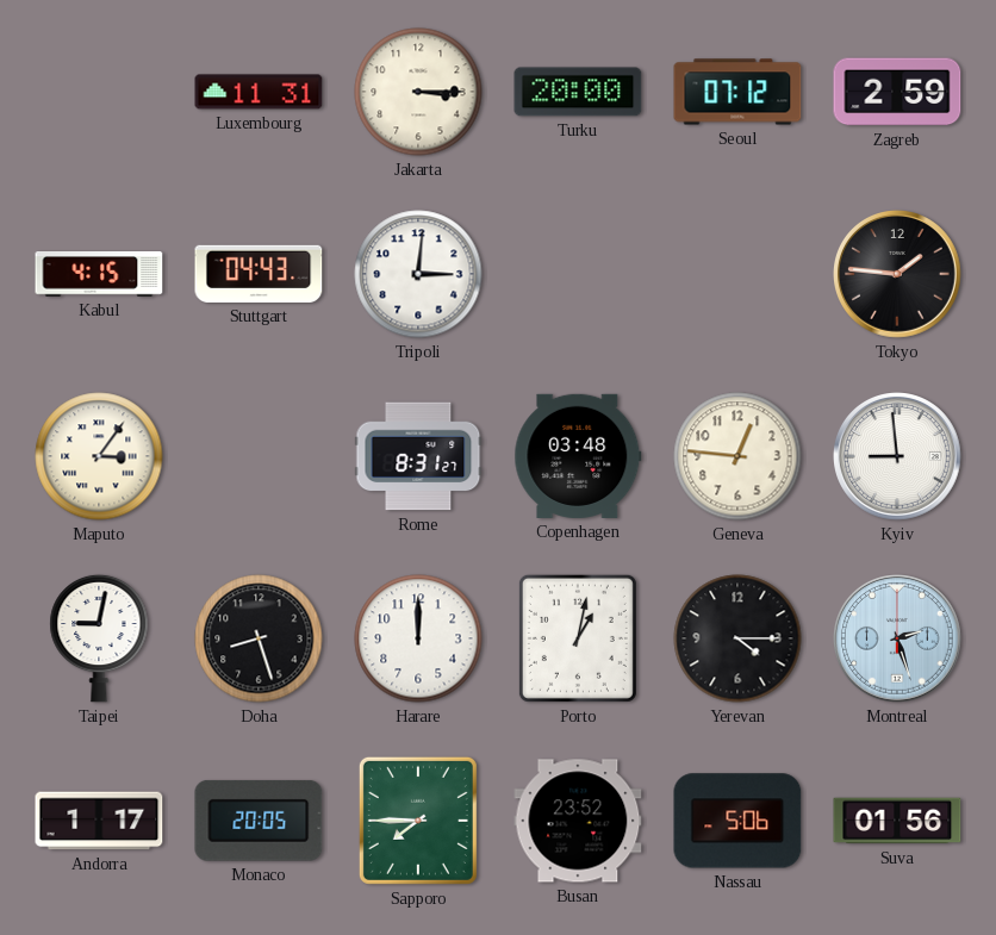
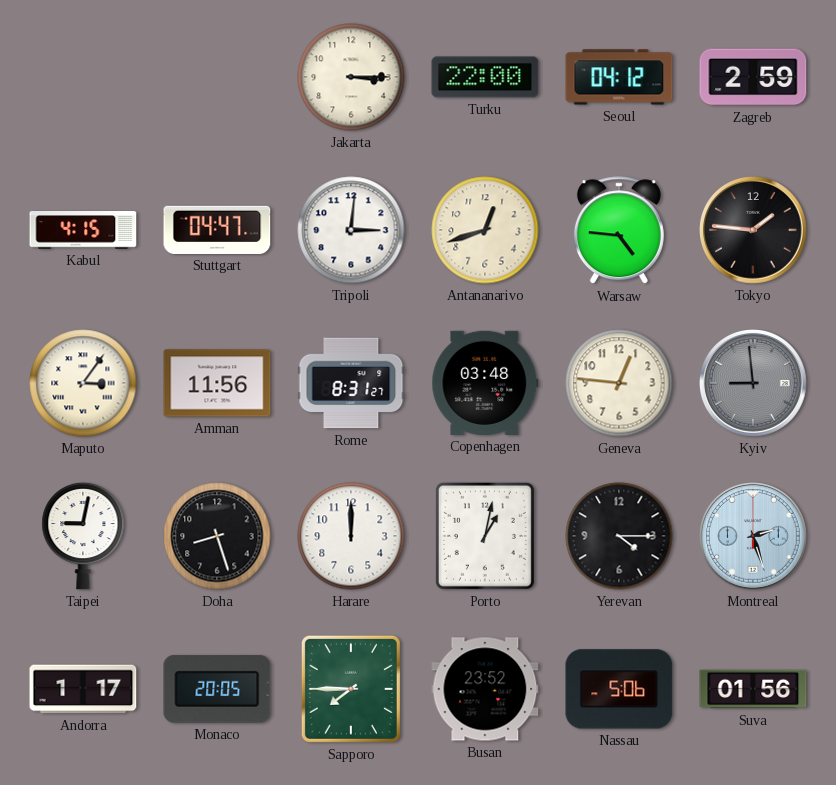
Luxembourg: 11:31 -> none
Turku: 20:00 -> 22:00
Seoul: 07:12 -> 04:12
Stuttgart: 04:43 -> 04:47
Antananarivo: none -> 12:42
Warsaw: none -> 4:46
Amman: none -> 11:56
Kyiv dial: white -> grey
